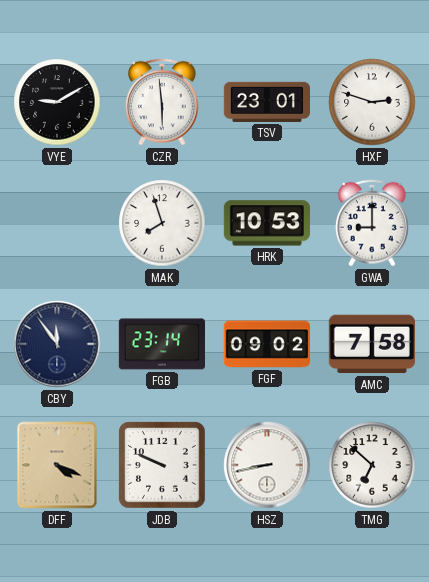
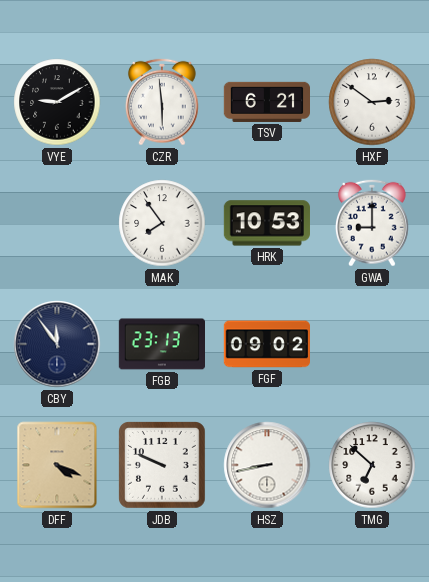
TSV: 23:01 -> 6:21
HXF: 2:48 -> 2:51
MAK: 7:57 -> 7:54
FGB: 23:14 -> 23:13
AMC: 7:58 -> none
